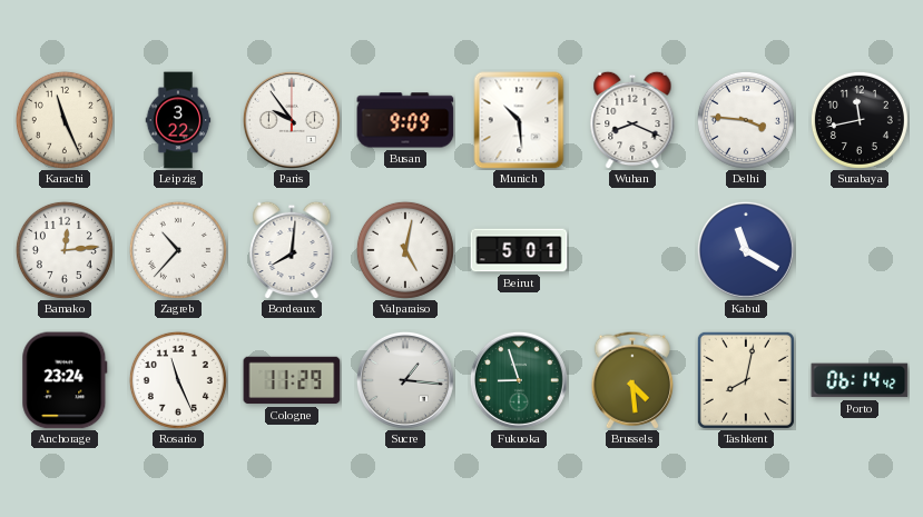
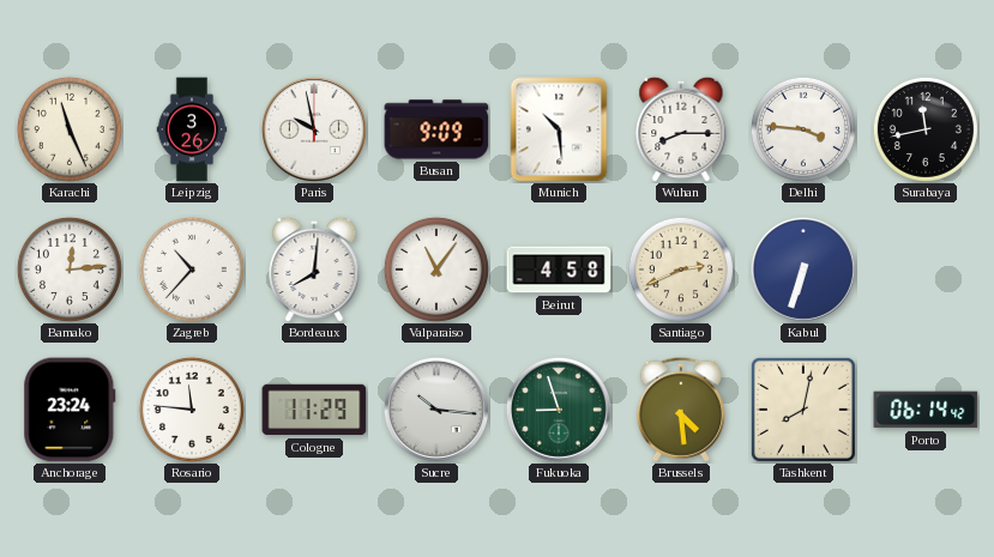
Leipzig: 3:22 -> 3:26
Paris: 9:54 -> 9:58
Wuhan: 8:19 -> 8:15
Valparaiso: 5:02 -> 11:06
Beirut: 5:01 -> 4:58
Santiago: none -> 2:41
Kabul: 11:20 -> 6:33
Rosario: 11:26 -> 11:46
Sucre: 1:16 -> 10:16
